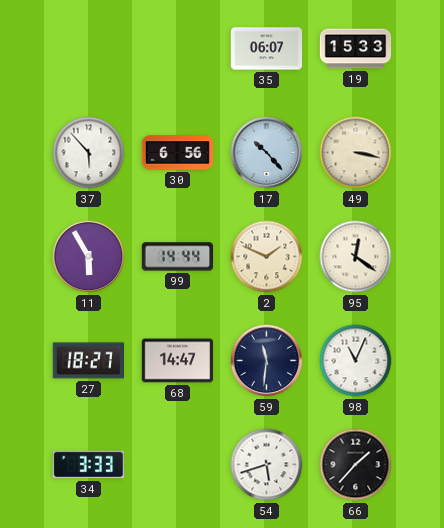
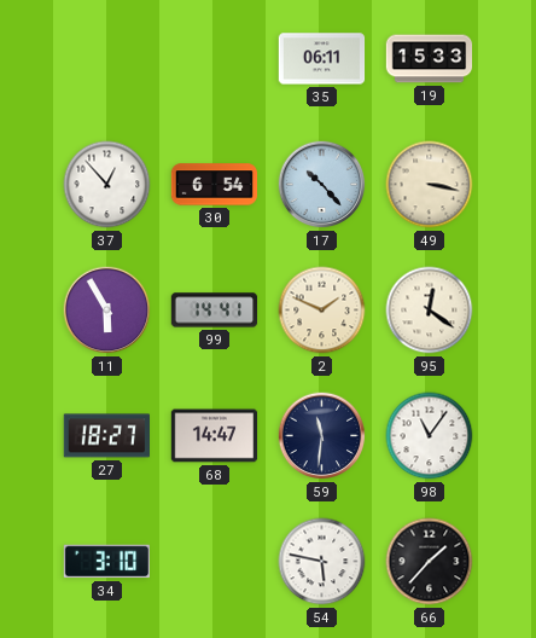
35: 06:07 -> 06:11
37: 5:53 -> 12:53
30: 6:56 -> 6:54
99: 14:44 -> 14:41
98: 11:04 -> 11:06
34: 3:33 -> 3:10
54: 5:42 -> 5:47
